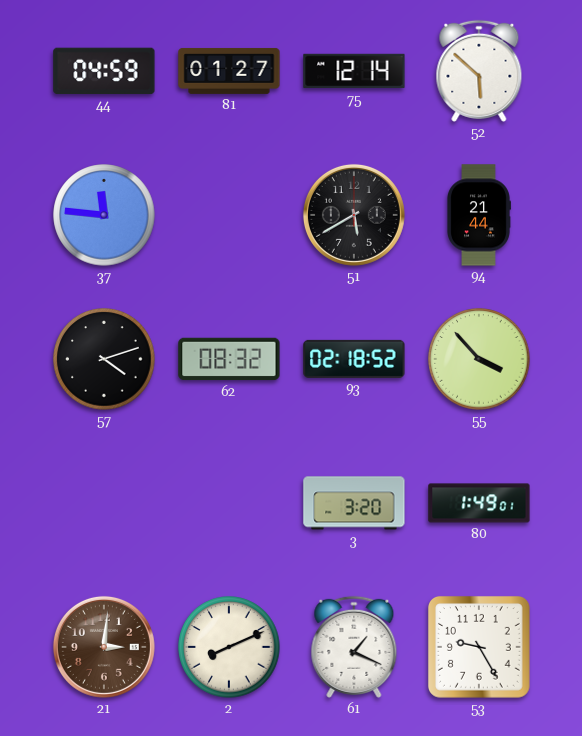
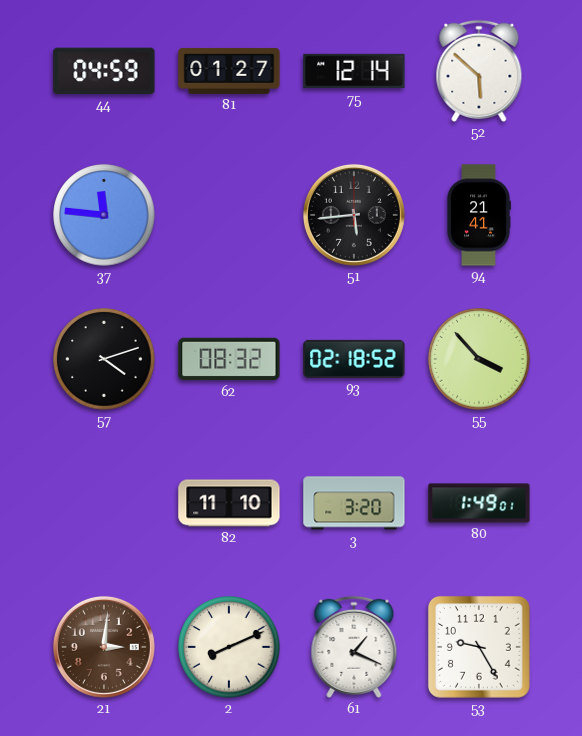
51: 5:40 -> 5:44
94: 21:44 -> 21:41
82: none -> 11:10
